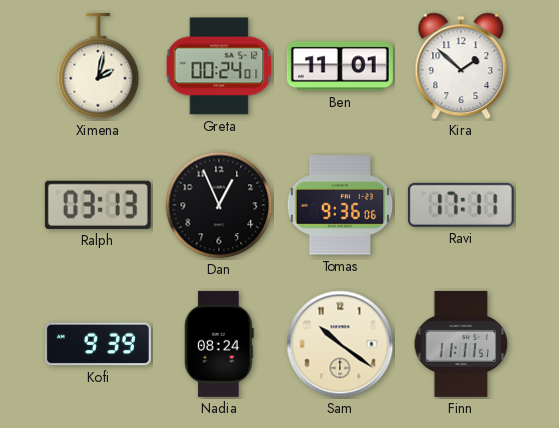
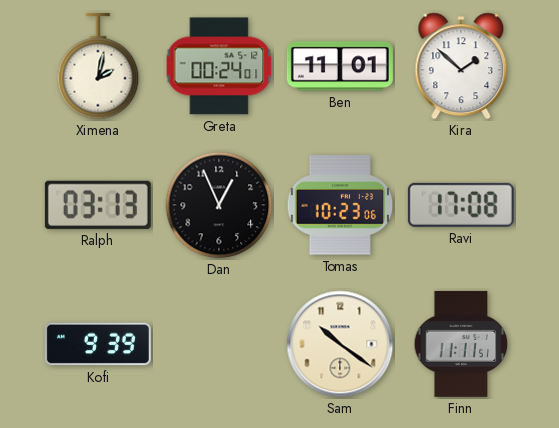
Tomas: 9:36 -> 10:23
Ravi: 17:11 -> 17:08
Nadia: 08:24 -> none
